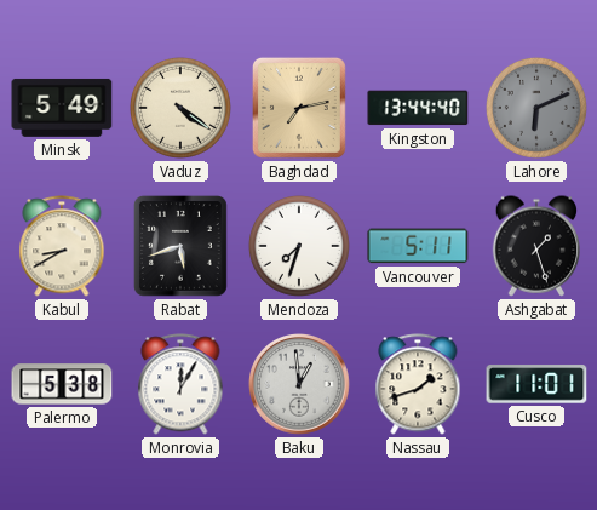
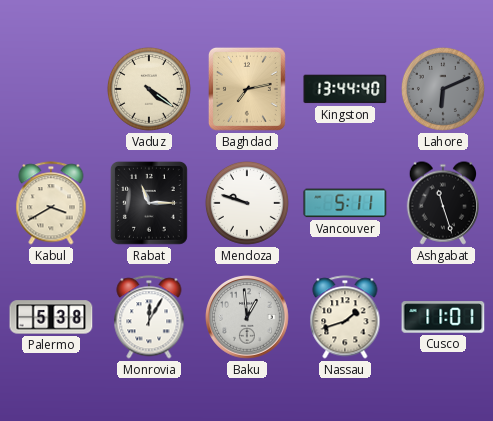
Minsk: 5:49 -> none
Kabul: 8:40 -> 3:40
Rabat: 5:42 -> 11:15
Mendoza: 7:33 -> 9:48
Ashgabat: 1:27 -> 11:27
